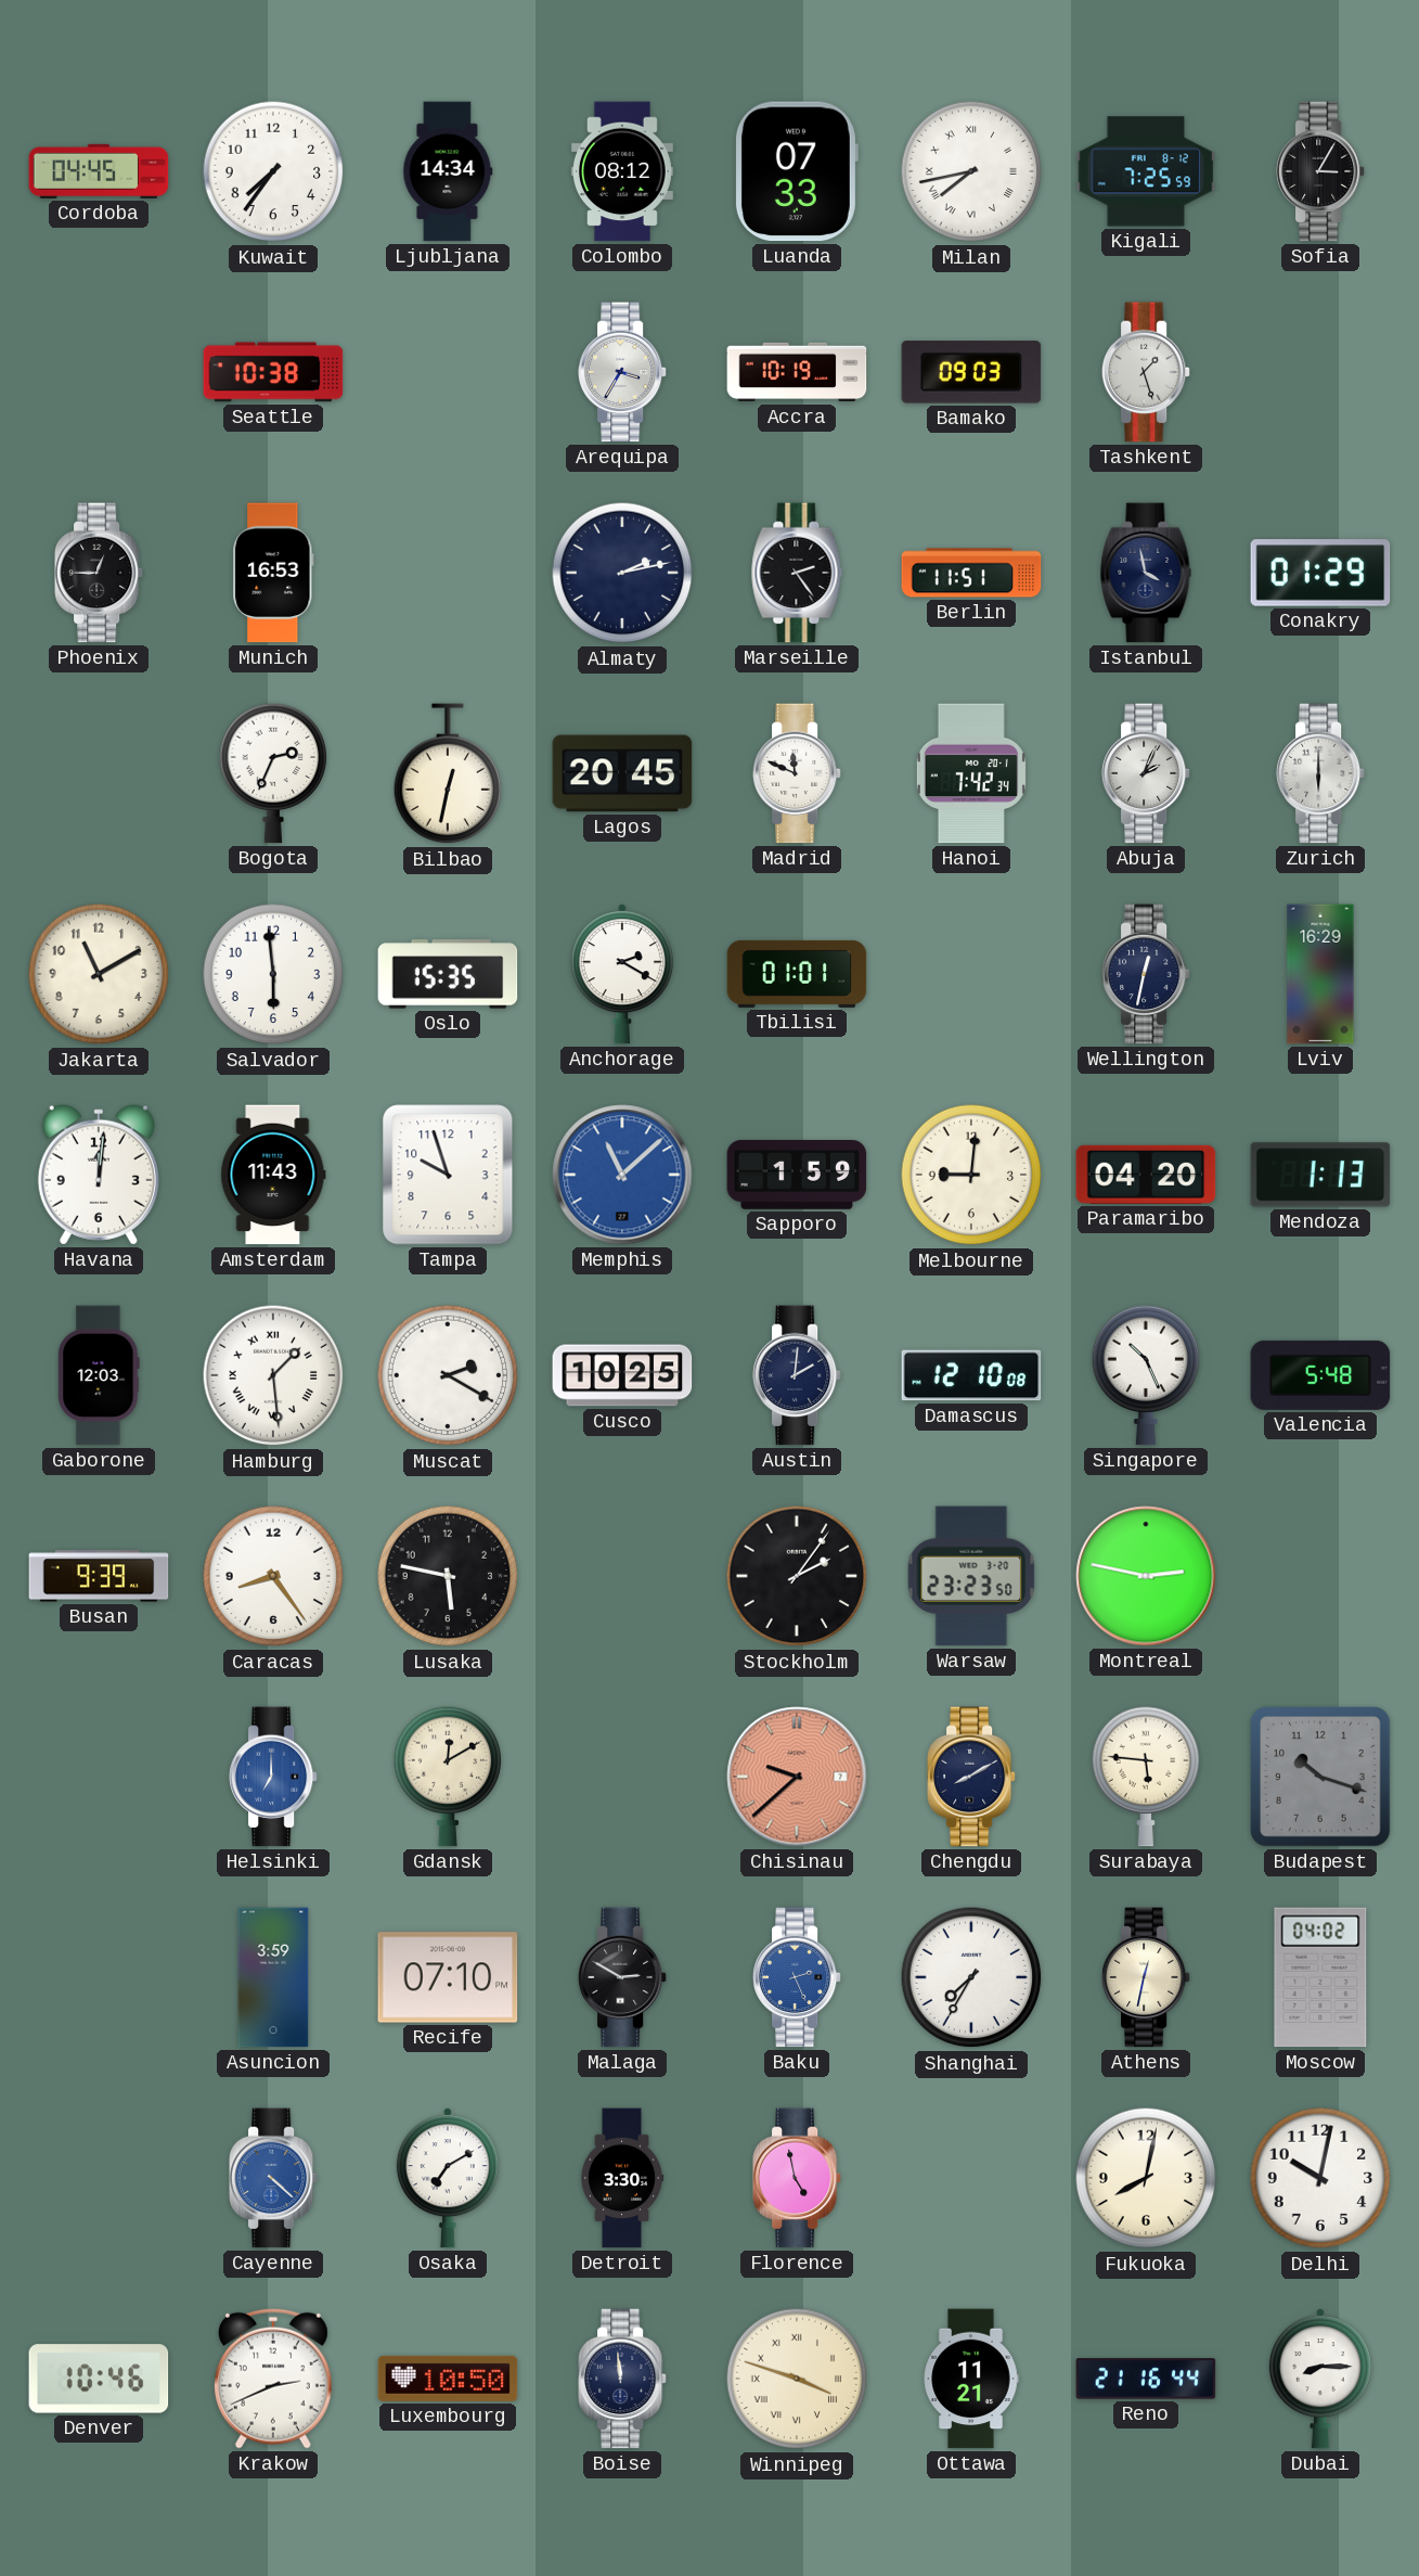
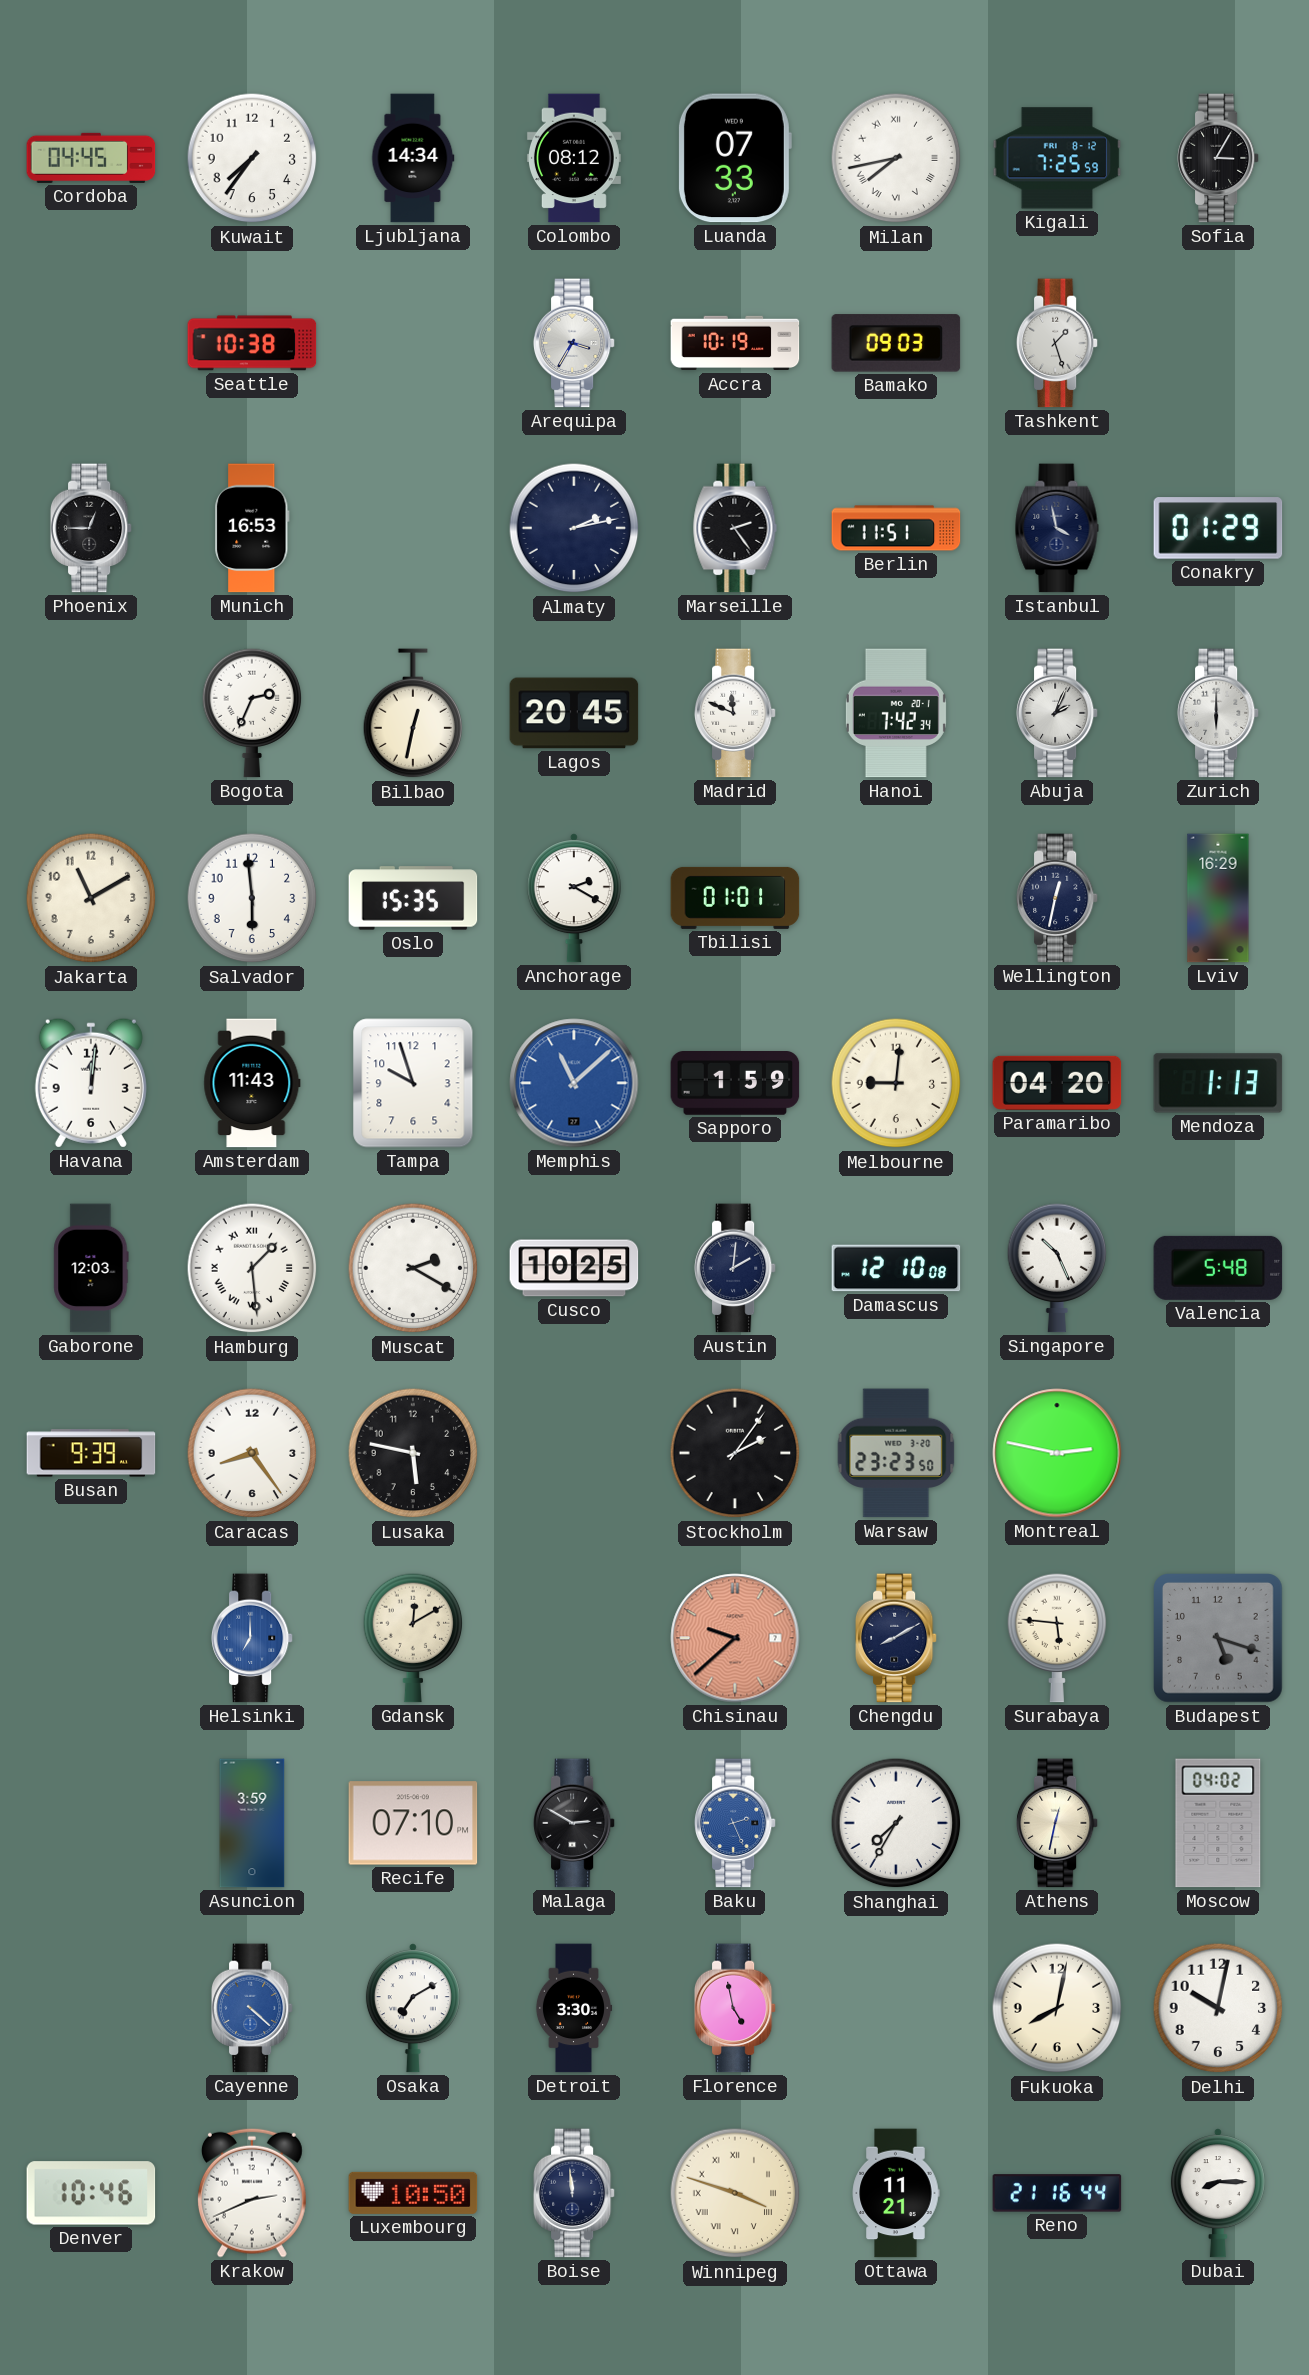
Budapest: 10:18 -> 5:18
